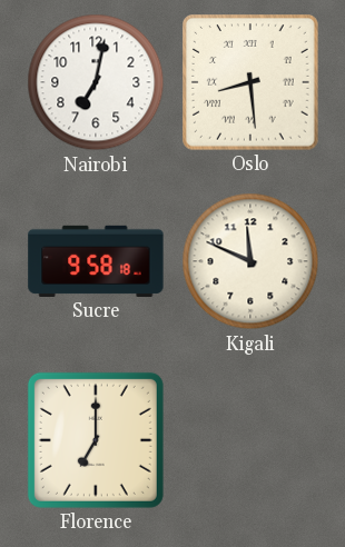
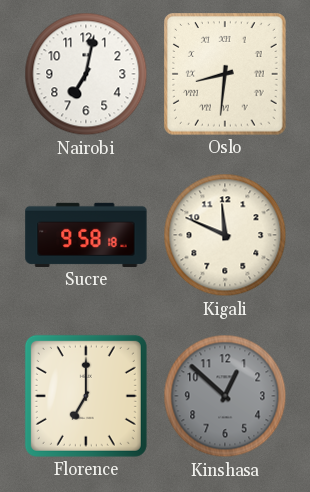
Oslo: 8:29 -> 8:31
Kinshasa: none -> 12:52
